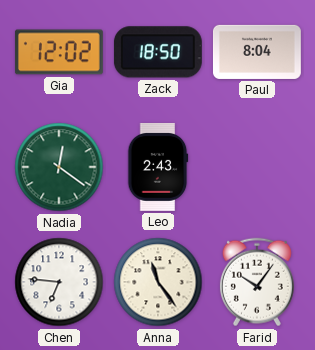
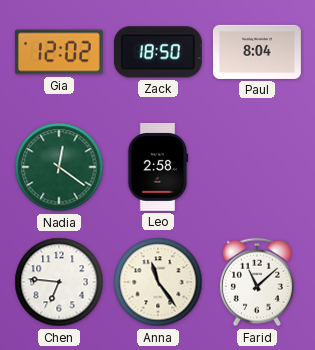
Leo: 2:43 -> 2:58
Farid: 10:06 -> 11:08
